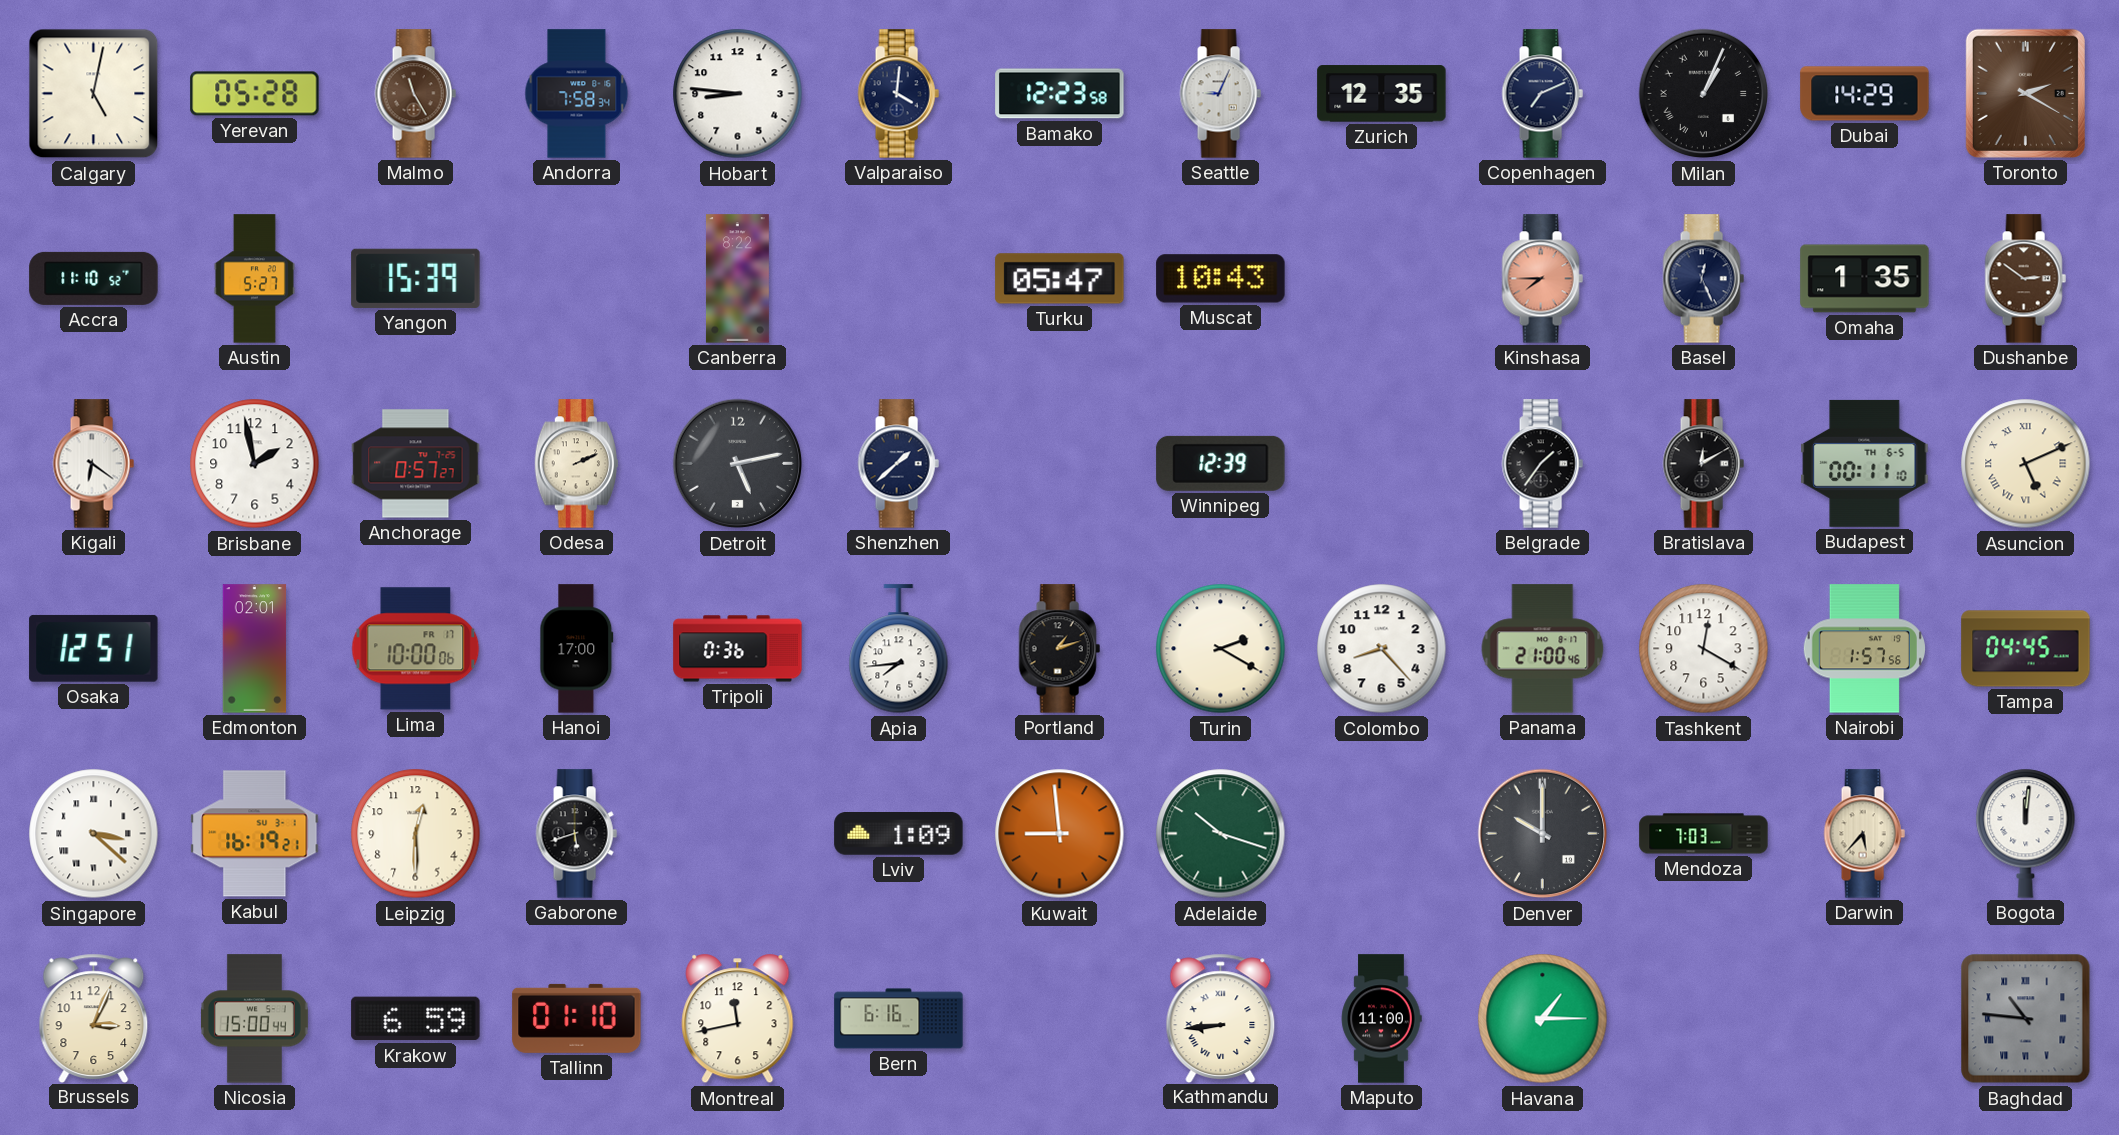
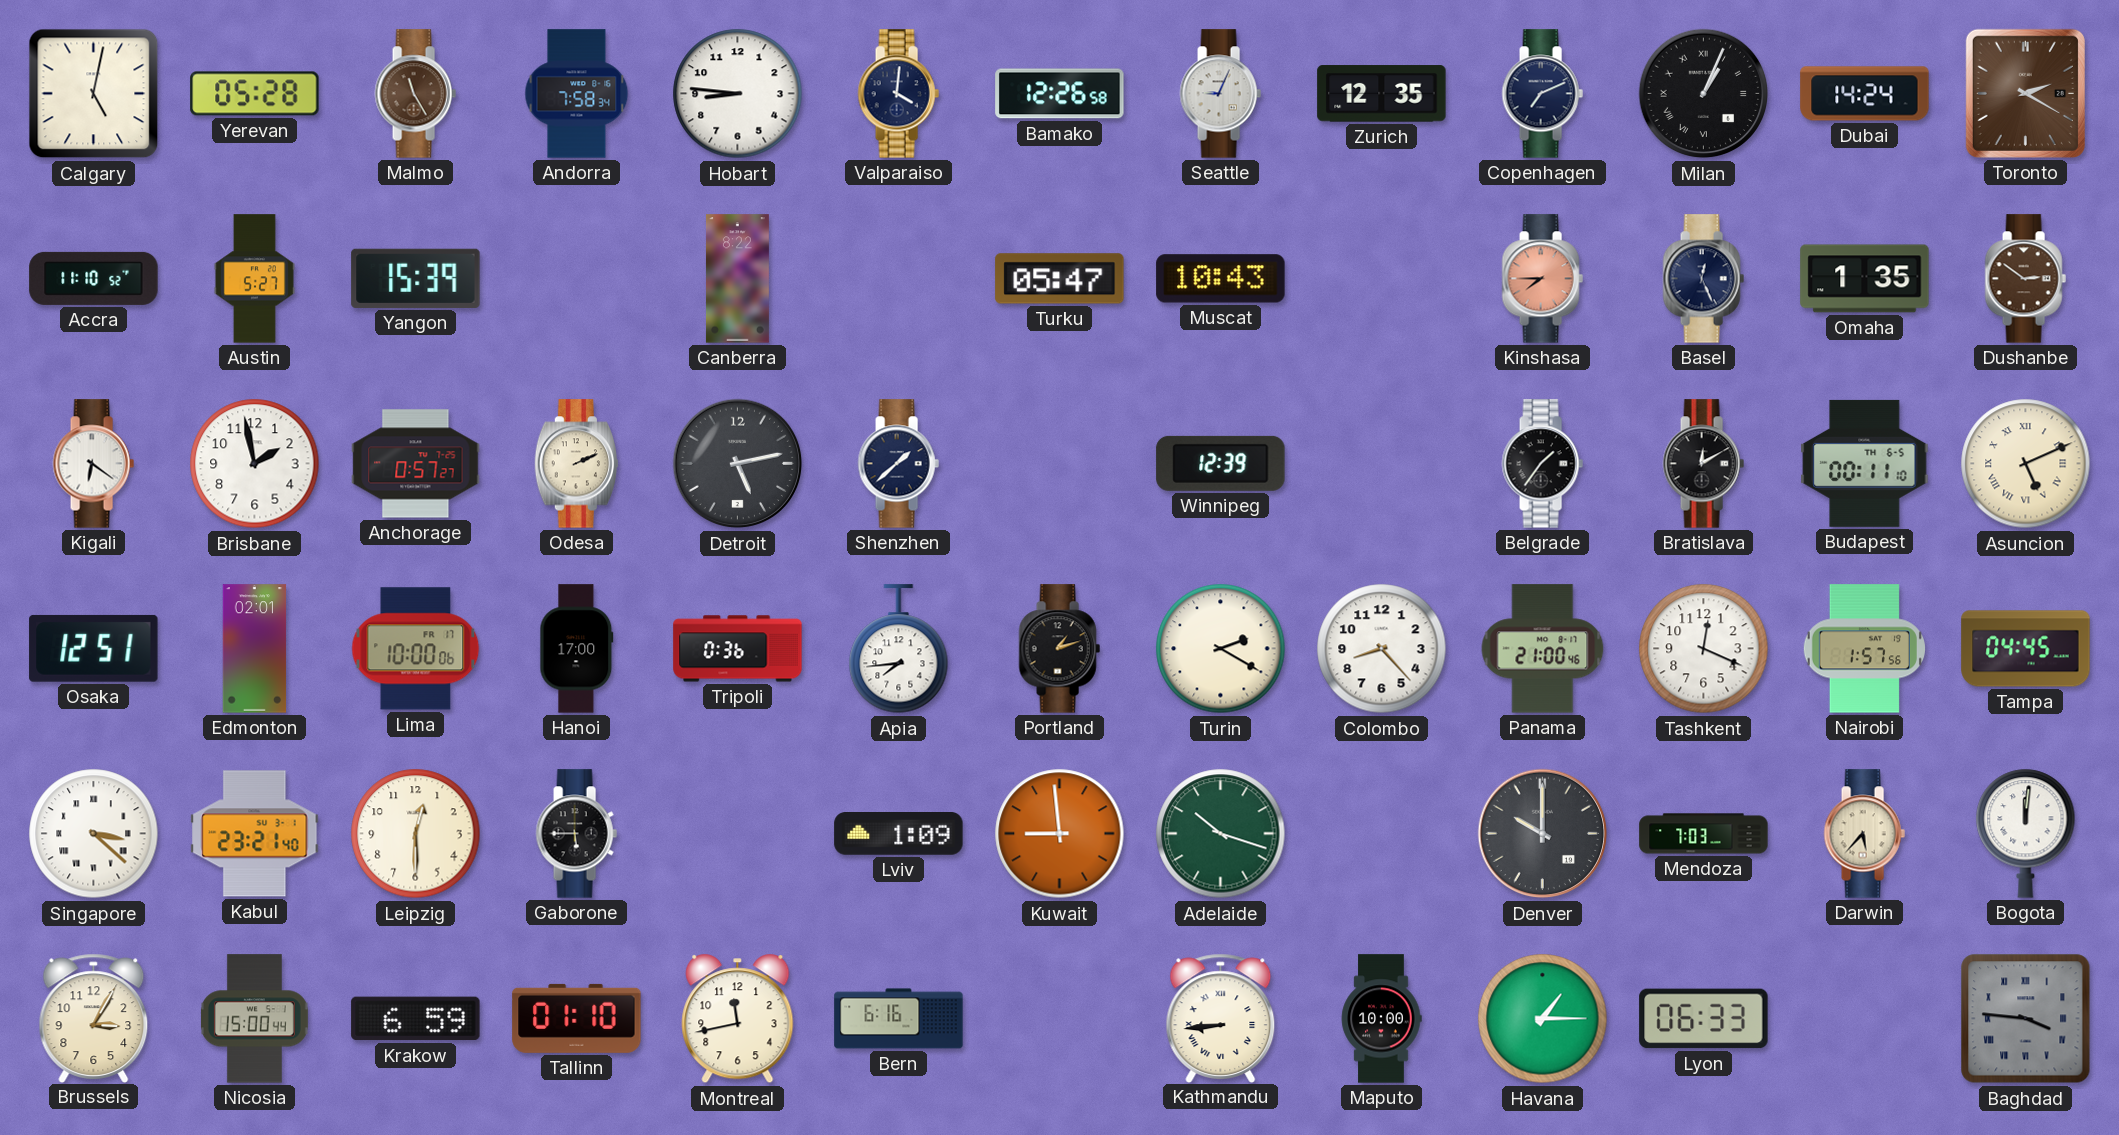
Bamako: 12:23 -> 12:26
Dubai: 14:29 -> 14:24
Tashkent: 12:20 -> 12:19
Kabul: 16:19 -> 23:21
Gaborone: 5:42 -> 5:45
Brussels: 3:04 -> 3:05
Maputo: 11:00 -> 10:00
Lyon: none -> 06:33
Baghdad: 10:46 -> 3:46
